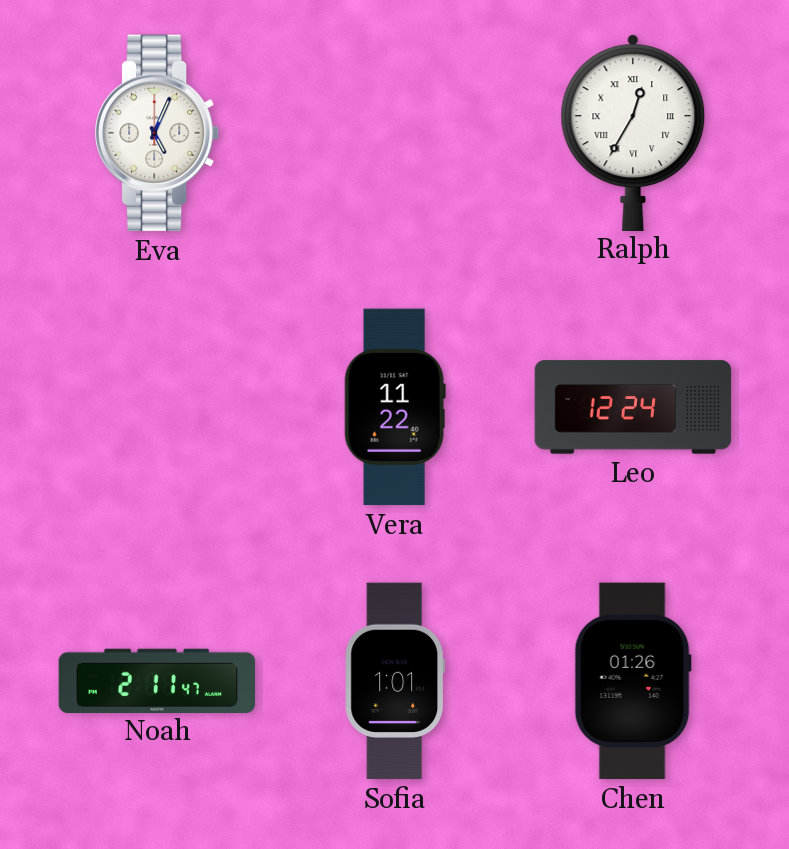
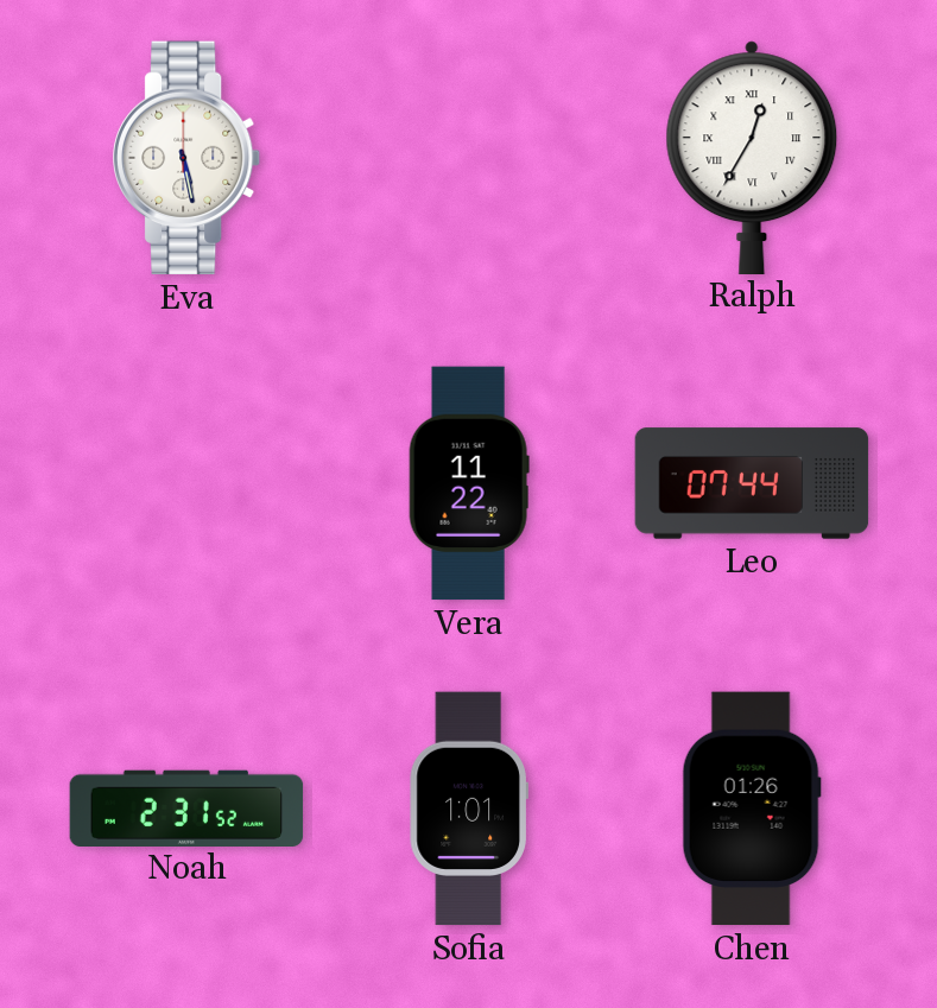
Eva: 5:04 -> 5:28
Leo: 12:24 -> 07:44
Noah: 2:11 -> 2:31
